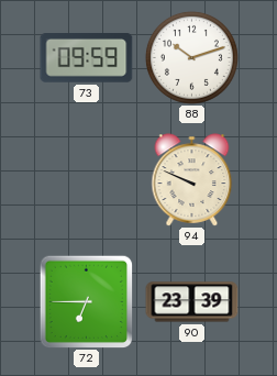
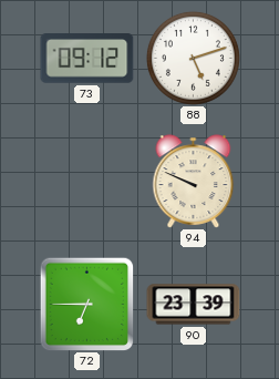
73: 09:59 -> 09:12
88: 10:12 -> 5:12
